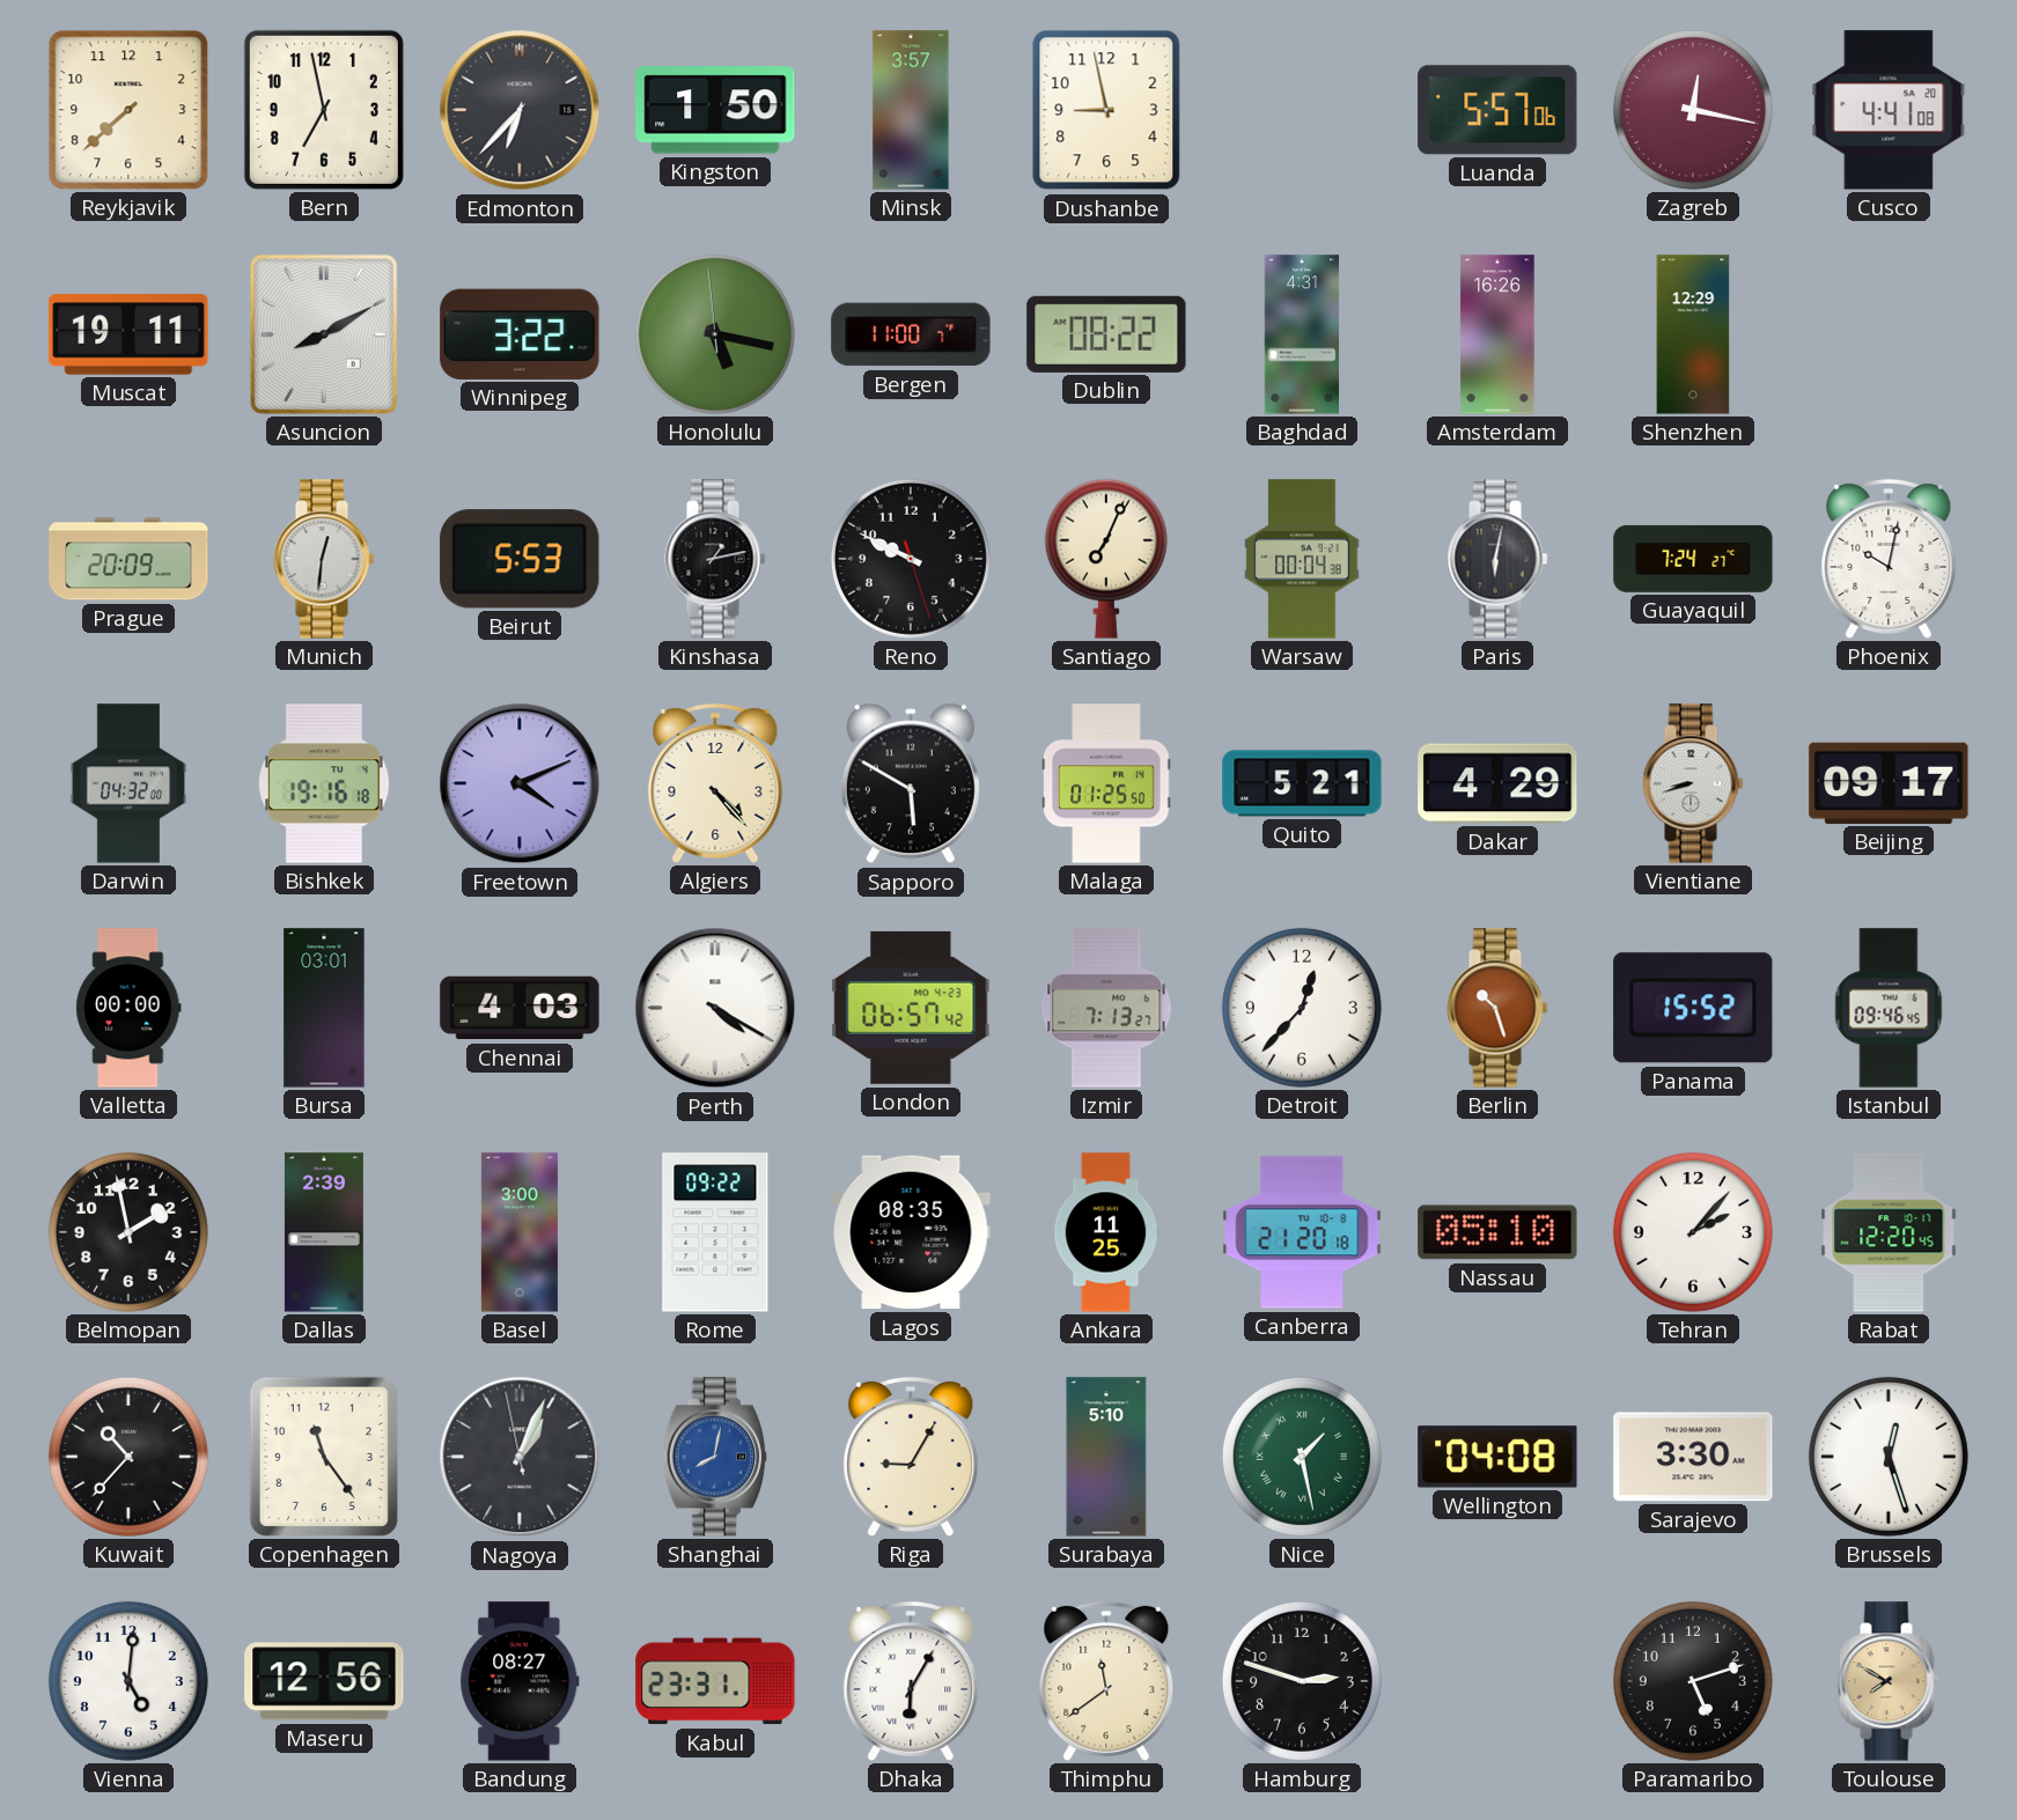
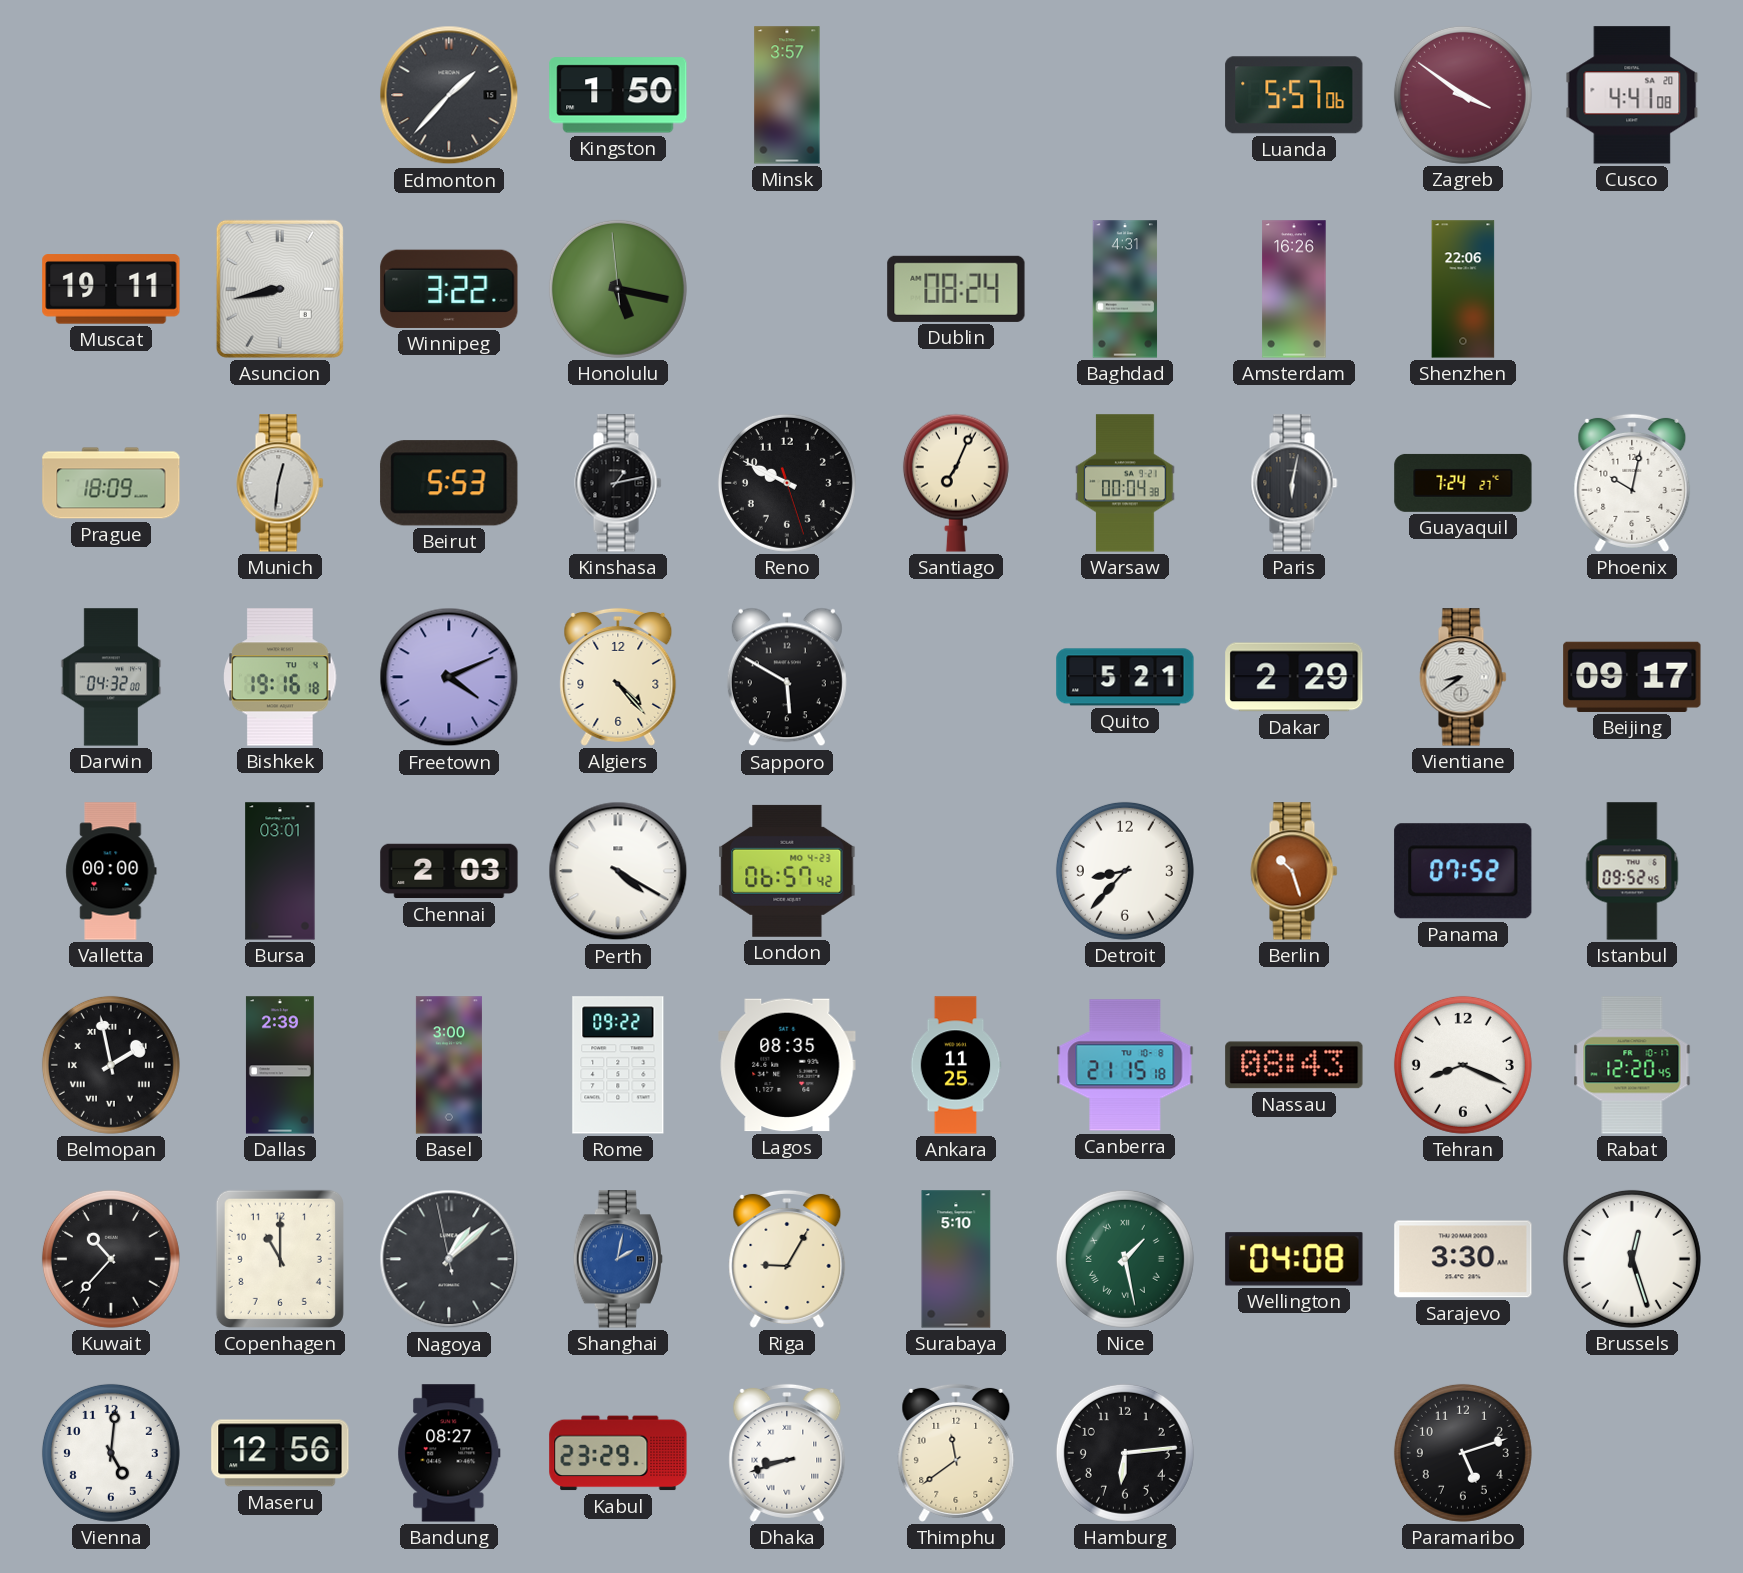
Reykjavik: 7:38 -> none
Bern: 6:58 -> none
Edmonton: 6:37 -> 1:37
Dushanbe: 8:58 -> none
Zagreb: 12:17 -> 3:51
Asuncion: 8:10 -> 8:43
Bergen: 11:00 -> none
Dublin: 08:22 -> 08:24
Shenzhen: 12:29 -> 22:06
Prague: 20:09 -> 18:09
Malaga: 01:25 -> none
Dakar: 4:29 -> 2:29
Vientiane: 8:42 -> 8:39
Chennai: 4:03 -> 2:03
Izmir: 7:13 -> none
Detroit: 12:37 -> 8:37
Panama: 15:52 -> 07:52
Istanbul: 09:46 -> 09:52
Belmopan numerals: Arabic -> Roman
Canberra: 21:20 -> 21:15
Nassau: 05:10 -> 08:43
Tehran: 2:07 -> 8:19
Copenhagen: 11:24 -> 11:00
Nagoya: 1:03 -> 1:07
Shanghai: 8:02 -> 2:02
Kabul: 23:31 -> 23:29
Dhaka: 6:05 -> 8:42
Hamburg: 2:48 -> 6:14
Toulouse: 7:50 -> none
